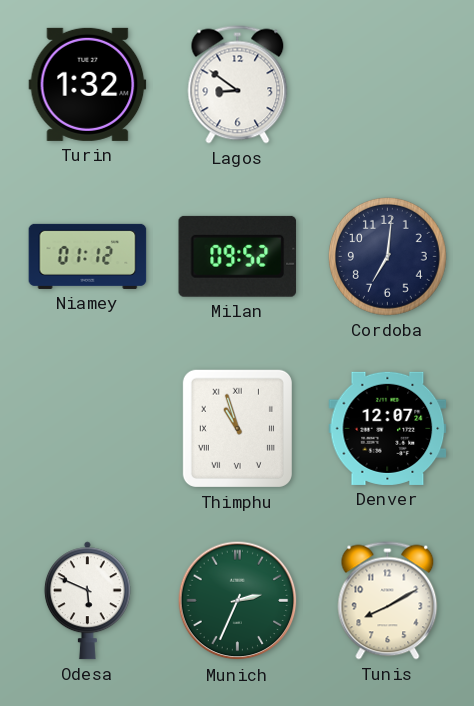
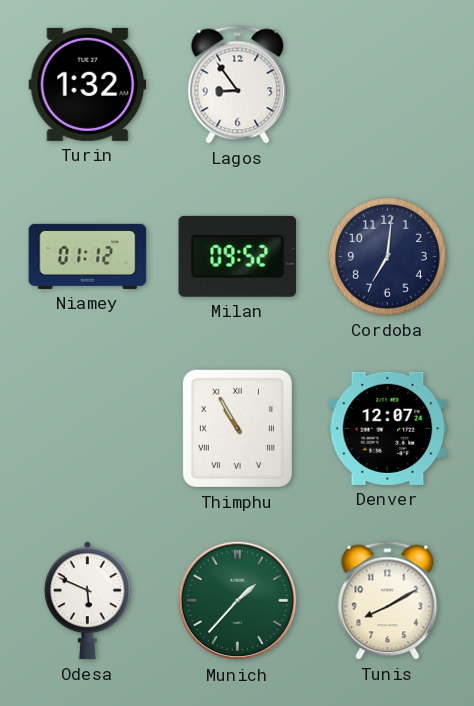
Lagos: 8:51 -> 8:54
Thimphu: 10:57 -> 10:55
Munich: 2:34 -> 1:37
